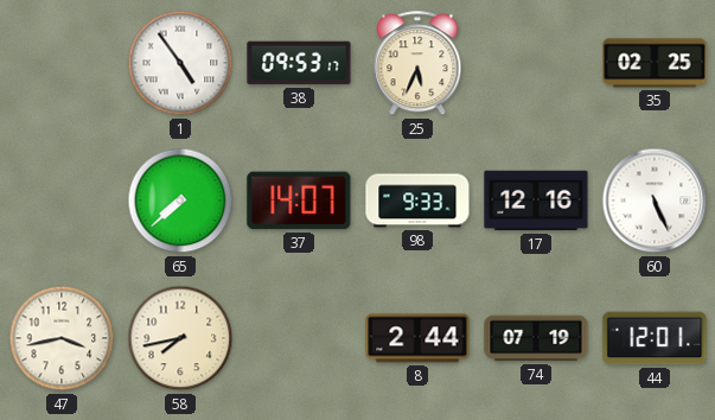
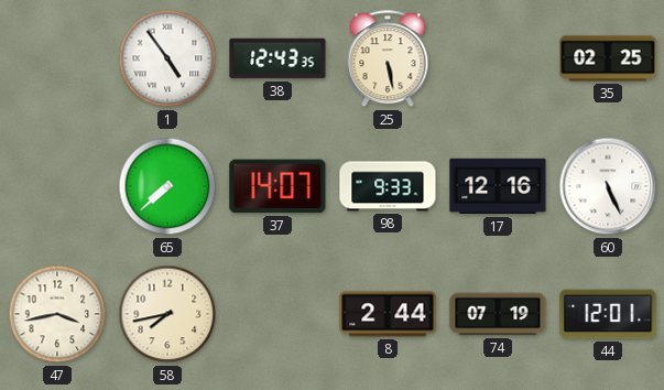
38: 09:53 -> 12:43
25: 5:34 -> 5:28
